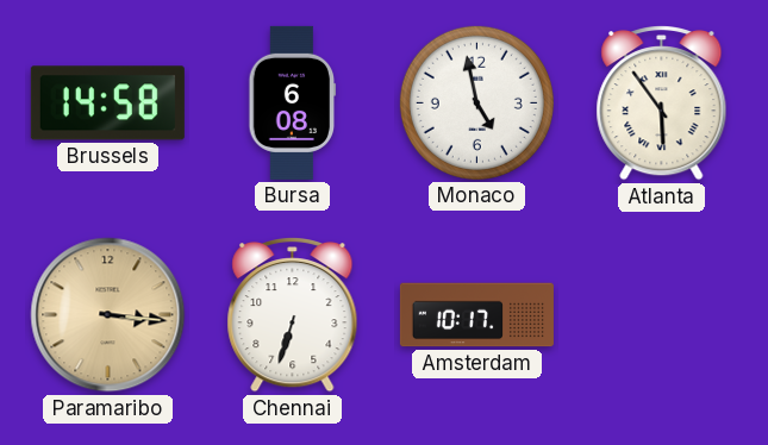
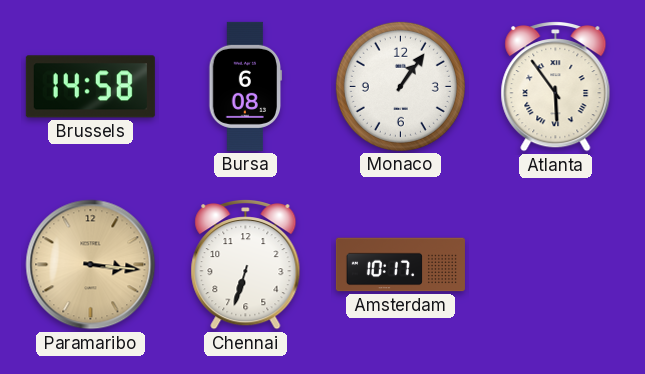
Monaco: 4:58 -> 1:06
